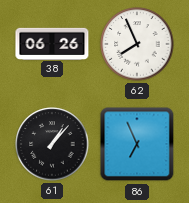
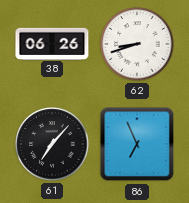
62: 7:56 -> 8:42
61: 1:07 -> 7:07
